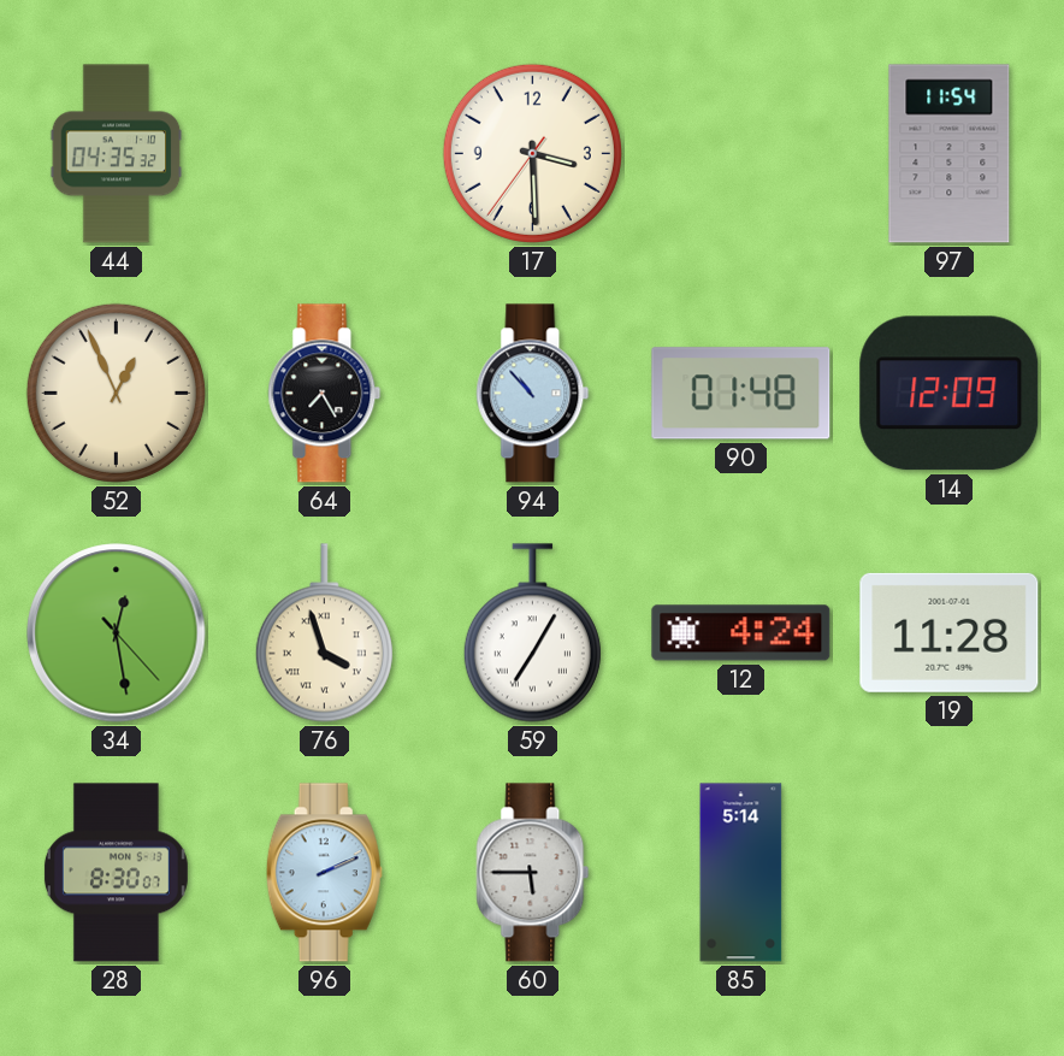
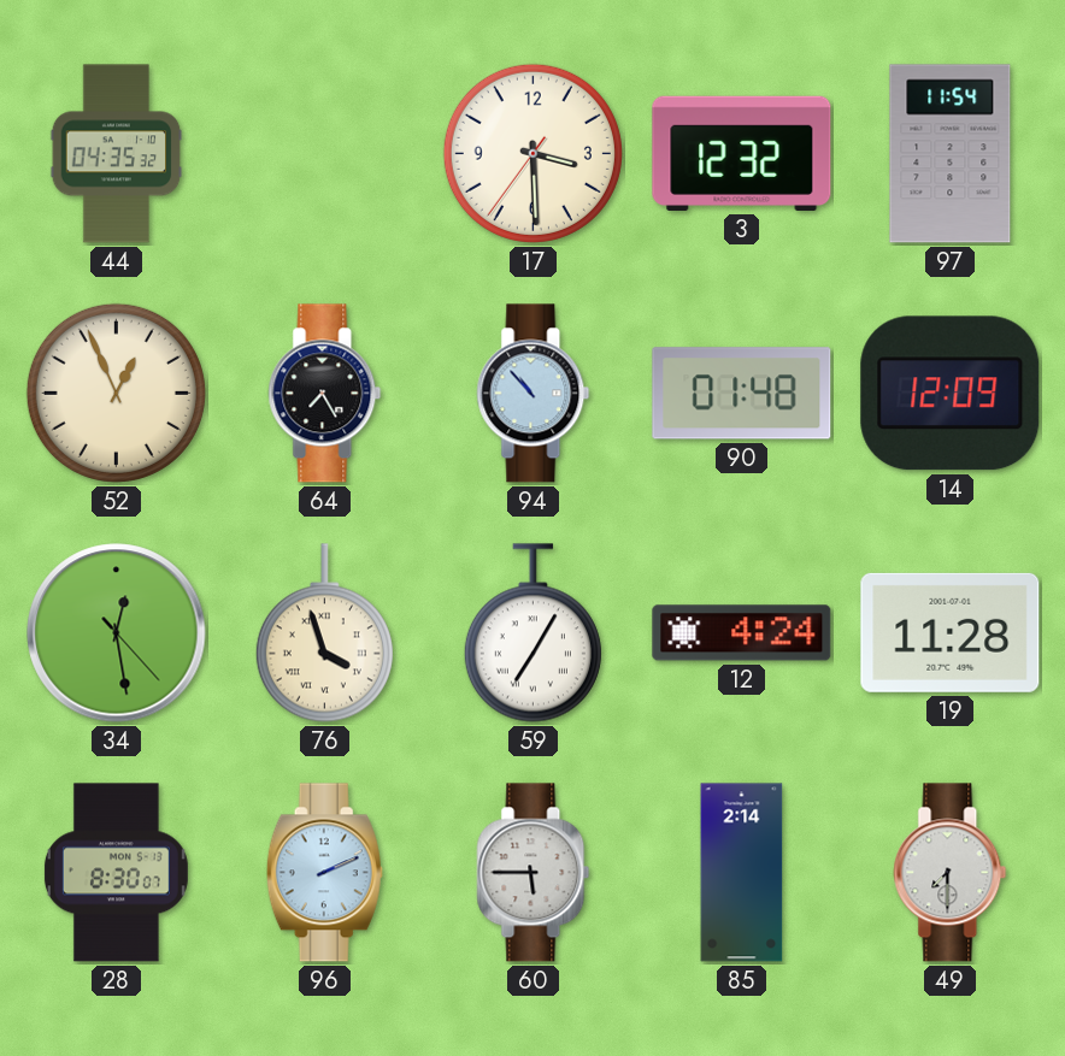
3: none -> 12:32
85: 5:14 -> 2:14
49: none -> 7:30
